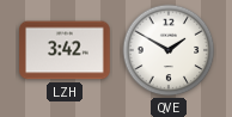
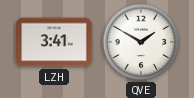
LZH: 3:42 -> 3:41
